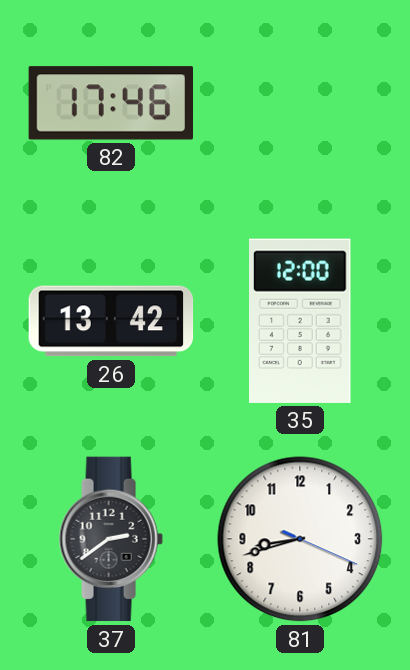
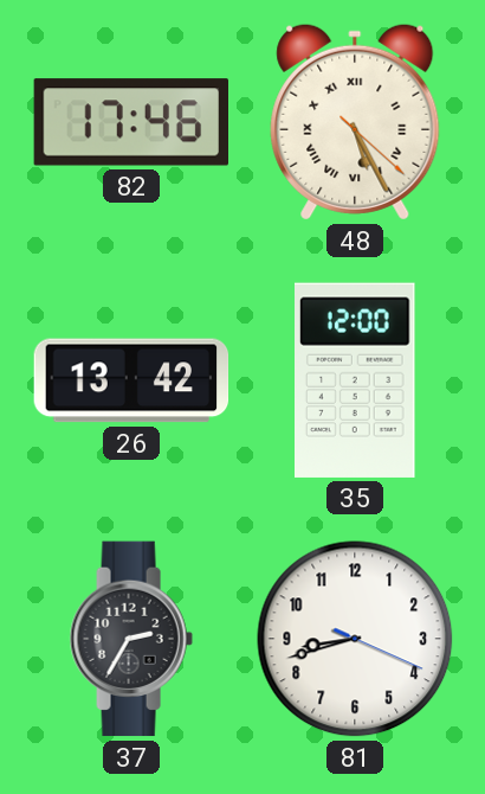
48: none -> 5:25
37: 2:39 -> 2:35
